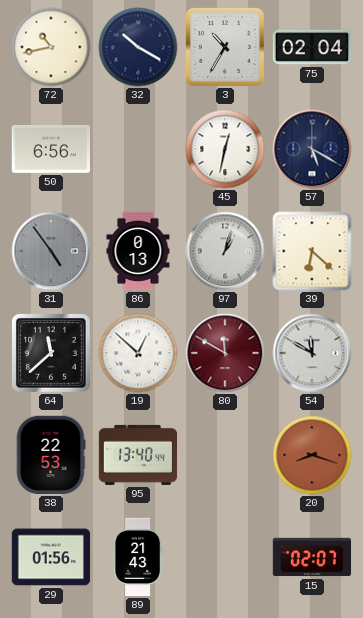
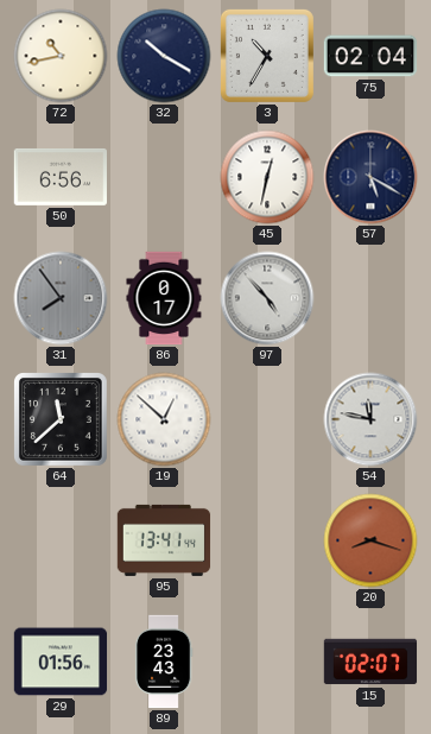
31: 4:54 -> 7:54
86: 0:13 -> 0:17
97: 1:03 -> 4:53
39: 6:22 -> none
80: 11:50 -> none
54: 11:50 -> 11:47
38: 22:53 -> none
95: 13:40 -> 13:41
89: 21:43 -> 23:43
